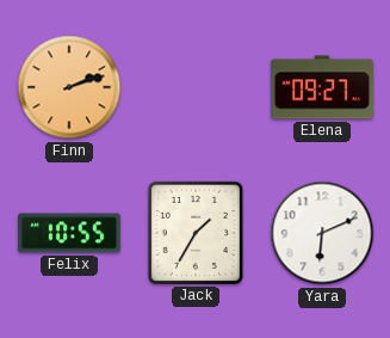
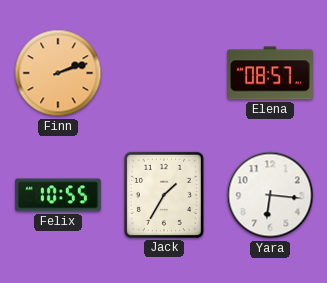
Elena: 09:27 -> 08:57
Yara: 6:11 -> 6:16
